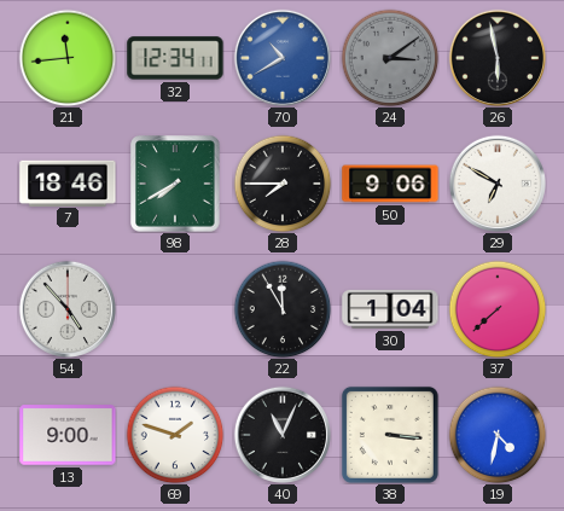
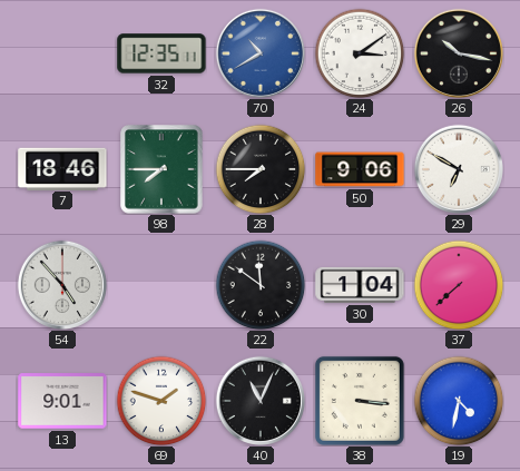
21: 11:44 -> none
32: 12:34 -> 12:35
24 dial: grey -> white
26: 5:58 -> 10:17
98: 7:40 -> 7:45
22: 11:55 -> 11:51
13: 9:00 -> 9:01
